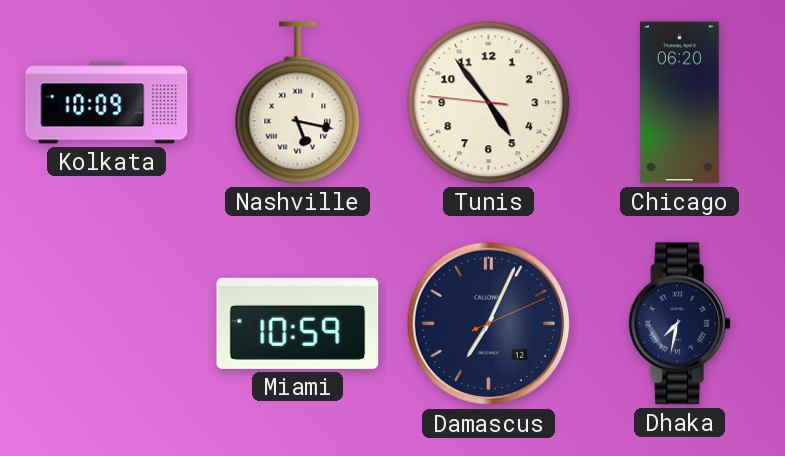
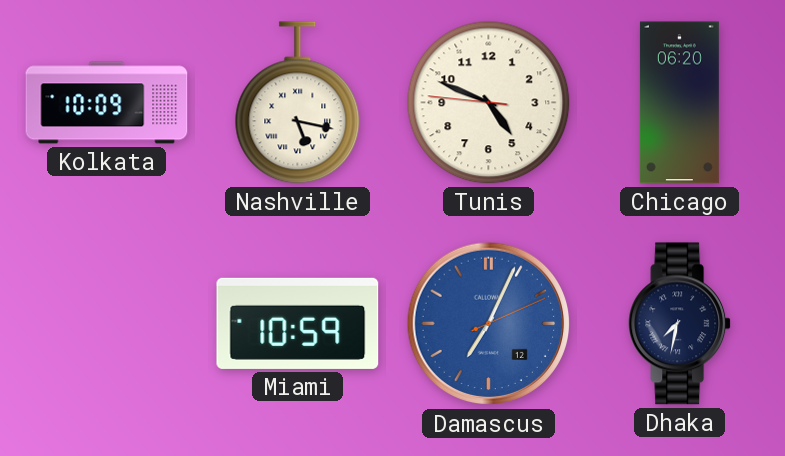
Tunis: 4:53 -> 4:48
Damascus dial: navy -> blue
